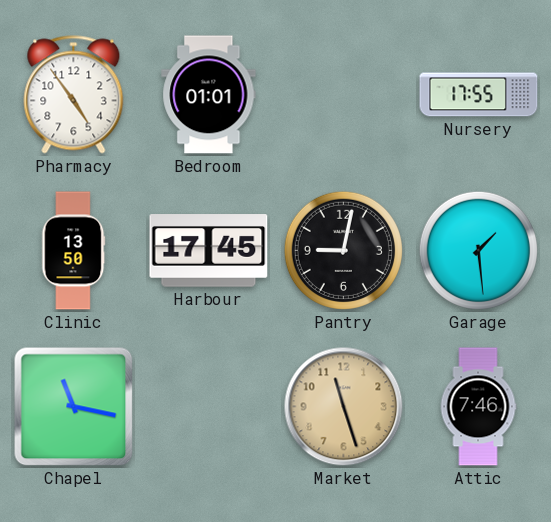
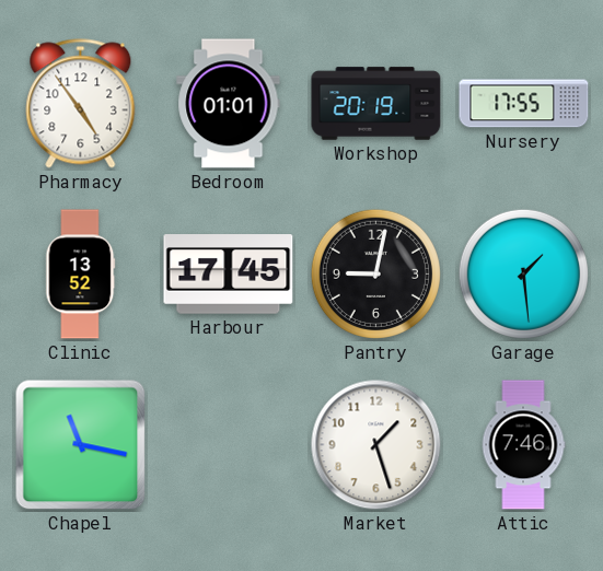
Workshop: none -> 20:19
Clinic: 13:50 -> 13:52
Market: 11:27 -> 1:27
Market dial: champagne -> white
